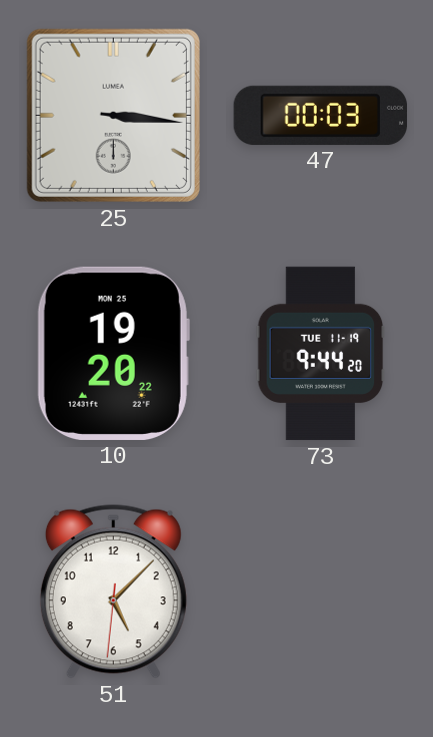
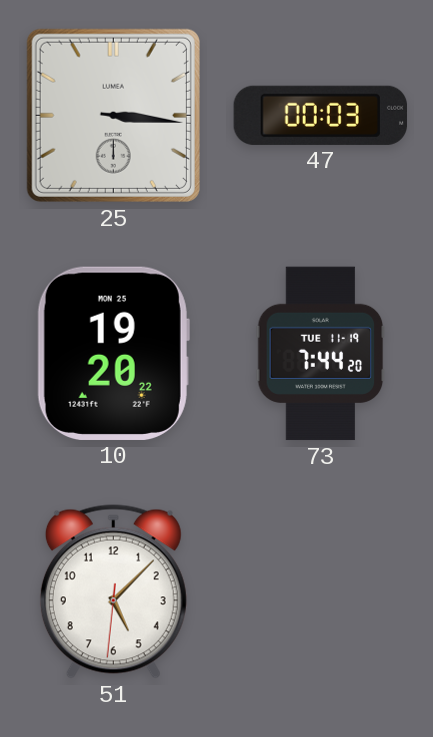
73: 9:44 -> 7:44
